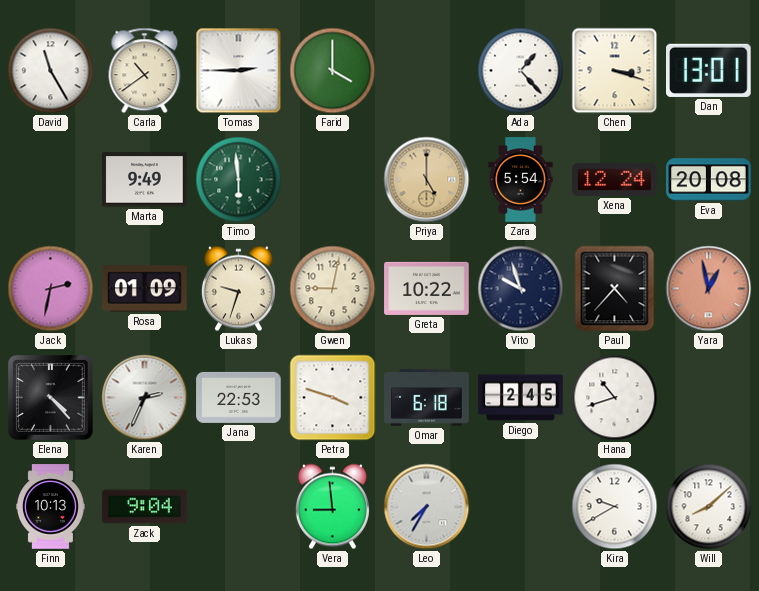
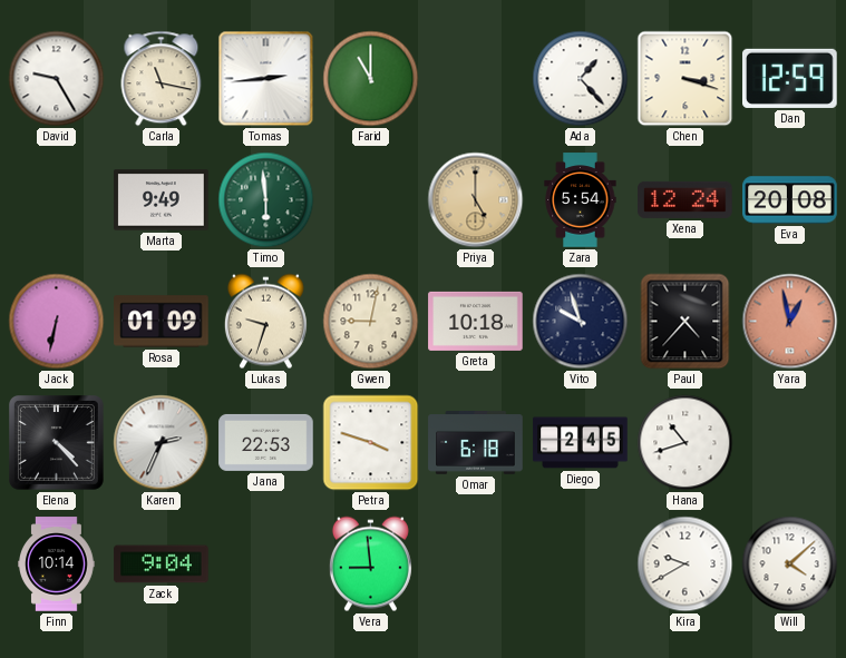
David: 11:25 -> 9:25
Carla: 10:39 -> 11:17
Tomas: 2:45 -> 2:44
Farid: 4:00 -> 11:00
Dan: 13:01 -> 12:59
Jack: 2:32 -> 6:32
Greta: 10:22 -> 10:18
Finn: 10:13 -> 10:14
Leo: 7:35 -> none
Will: 8:08 -> 4:08
